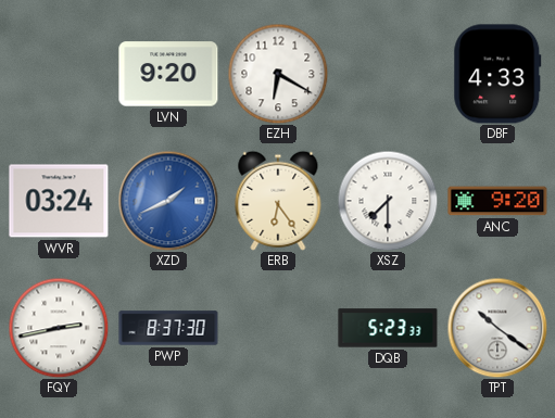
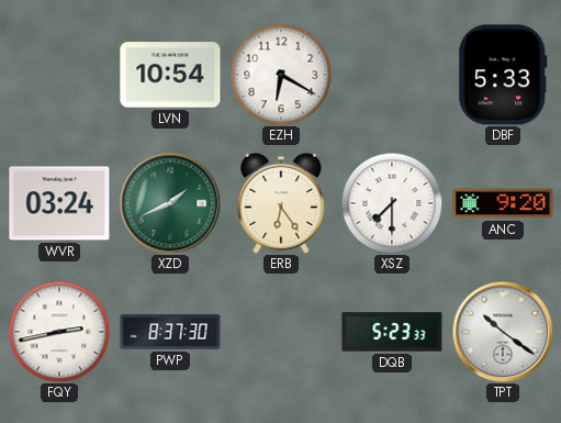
LVN: 9:20 -> 10:54
DBF: 4:33 -> 5:33
XZD dial: blue -> green
